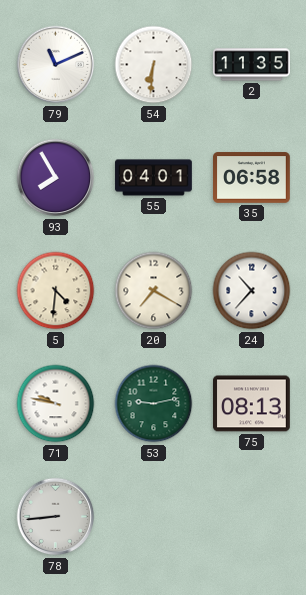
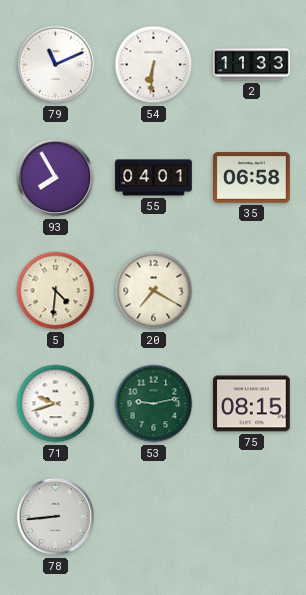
2: 11:35 -> 11:33
24: 10:37 -> none
71: 9:47 -> 9:42
75: 08:13 -> 08:15
